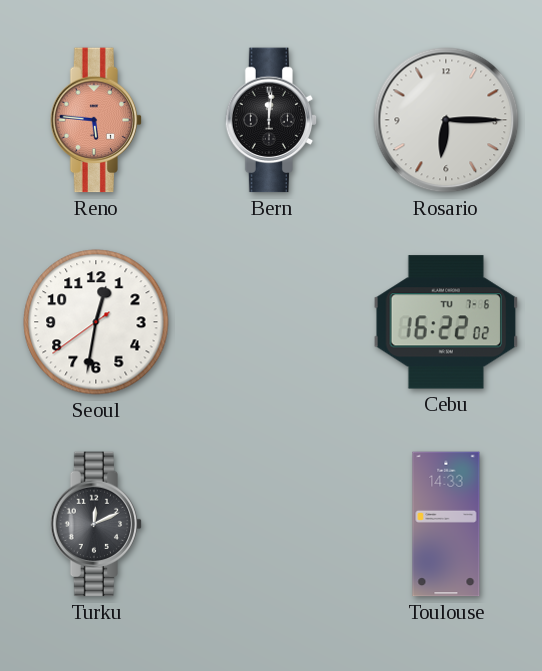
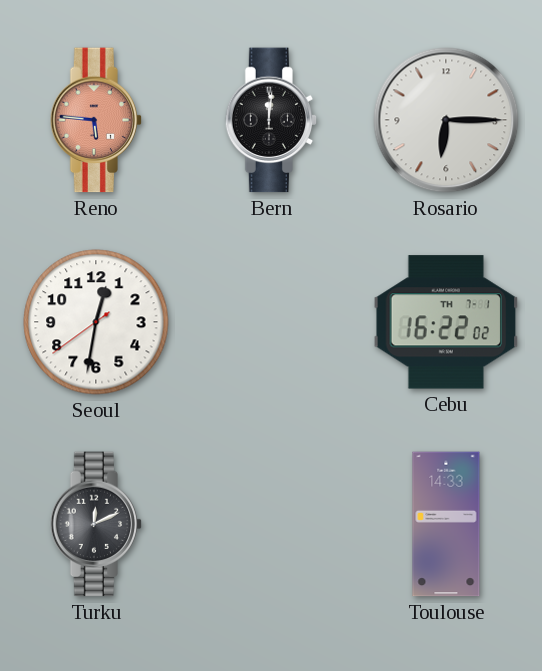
Cebu date: TU 7-6 -> TH 7-1
